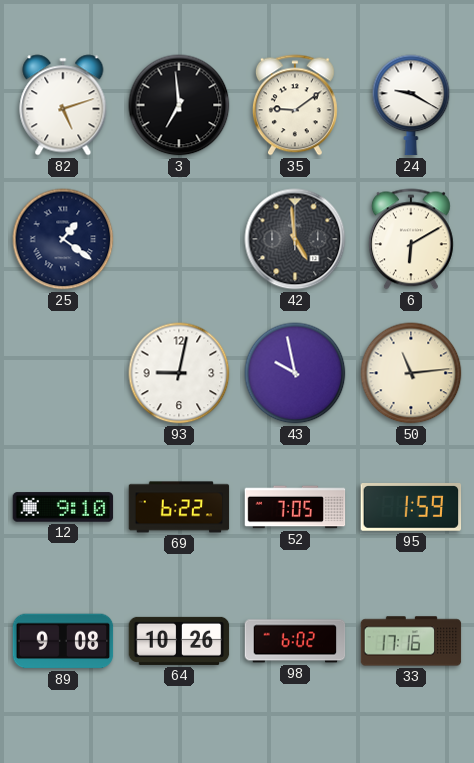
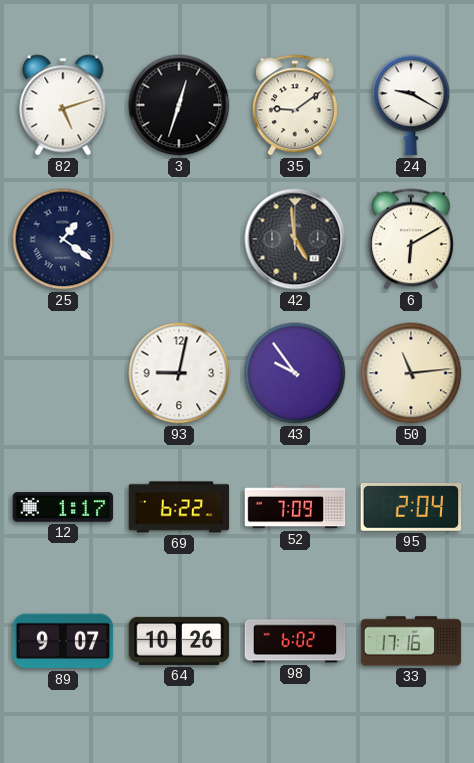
3: 6:59 -> 12:33
43: 9:58 -> 9:54
12: 9:10 -> 1:17
52: 7:05 -> 7:09
95: 1:59 -> 2:04
89: 9:08 -> 9:07
